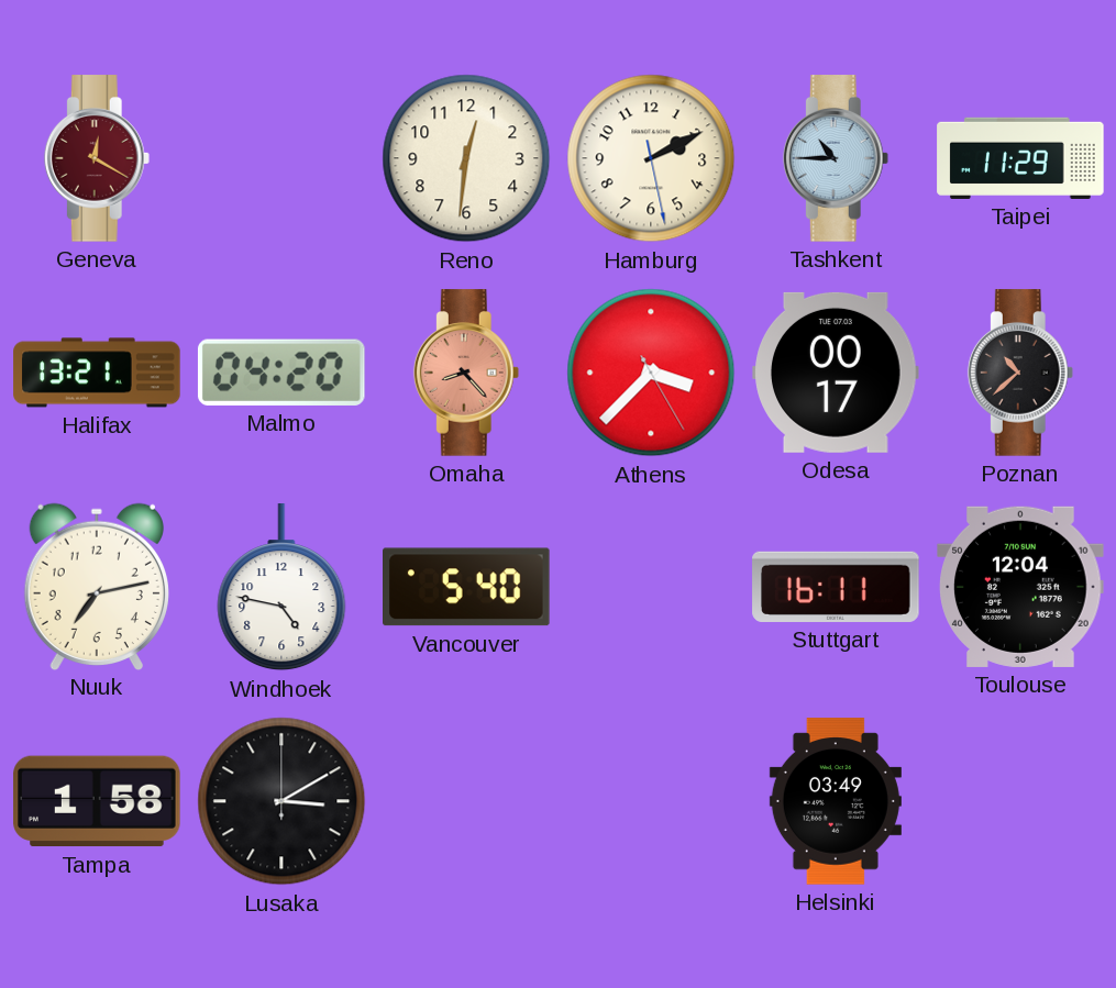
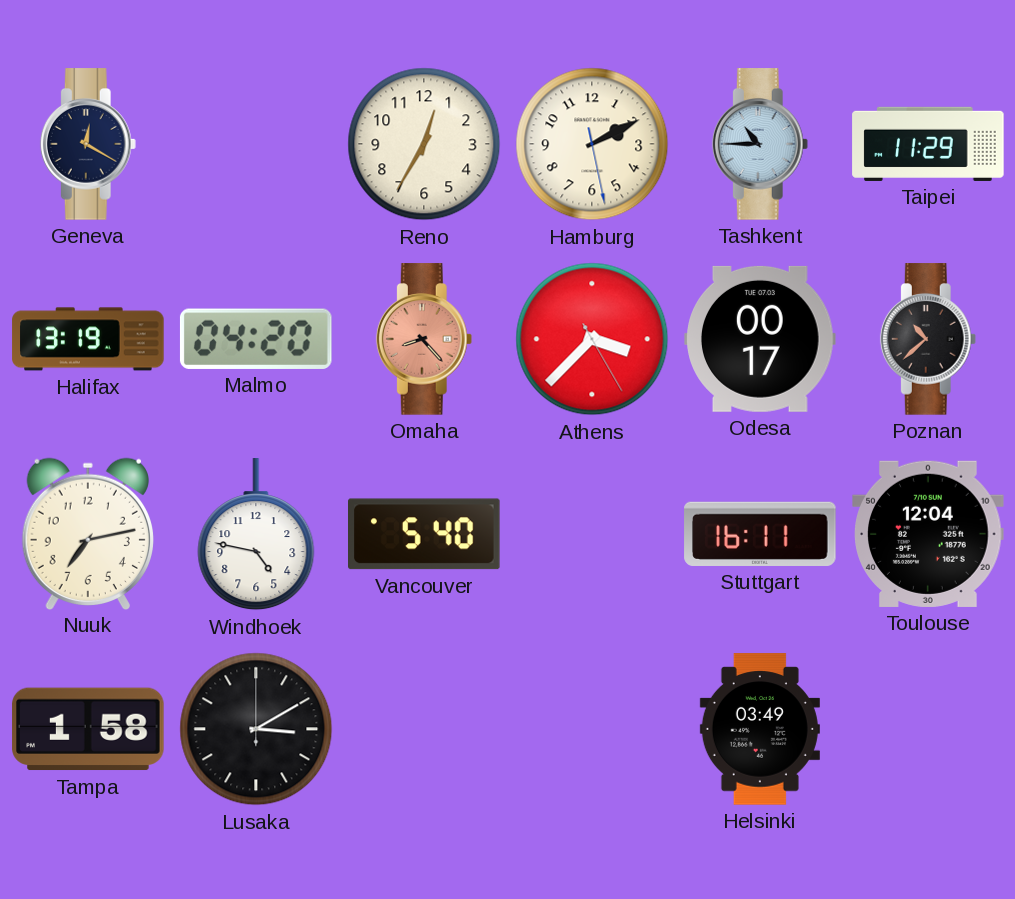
Geneva dial: burgundy -> navy
Reno: 12:31 -> 12:35
Halifax: 13:21 -> 13:19
